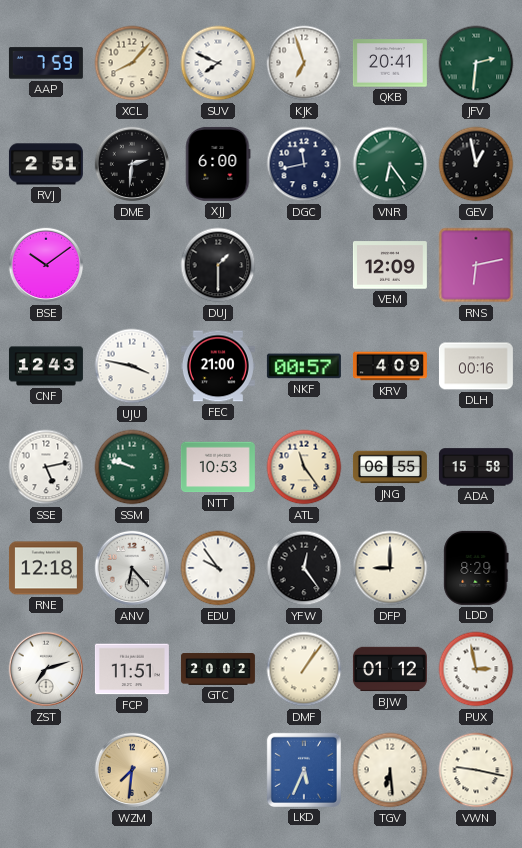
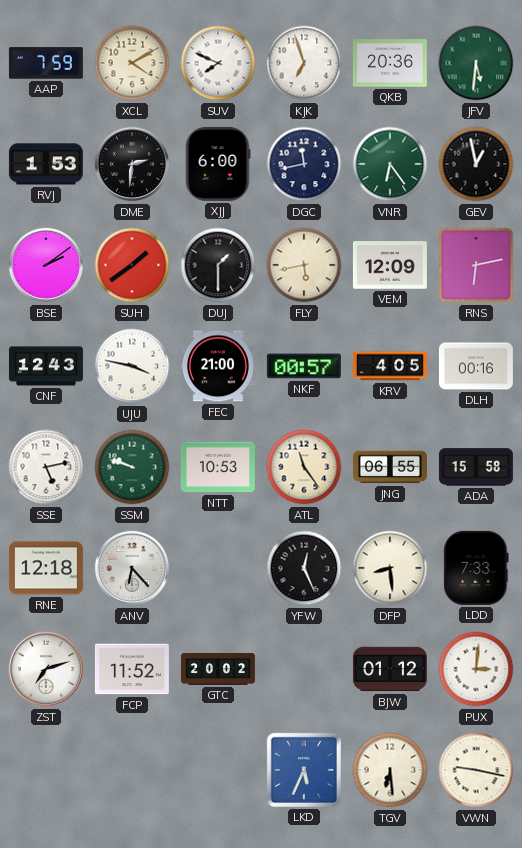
XCL: 8:07 -> 4:10
QKB: 20:41 -> 20:36
JFV: 2:31 -> 5:31
RVJ: 2:51 -> 1:53
BSE: 10:09 -> 2:09
SUH: none -> 1:39
FLY: none -> 5:43
KRV: 4:09 -> 4:05
EDU: 9:54 -> none
YFW: 12:24 -> 12:26
DFP: 9:00 -> 8:29
LDD: 8:29 -> 7:33
FCP: 11:51 -> 11:52
DMF: 1:06 -> none
PUX: 2:58 -> 3:01
WZM: 7:31 -> none
